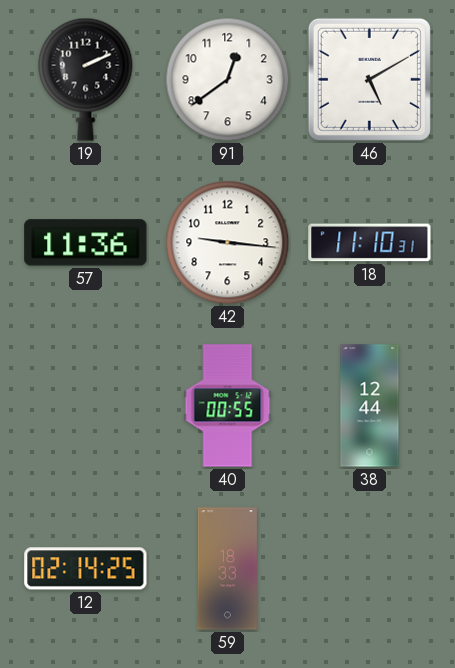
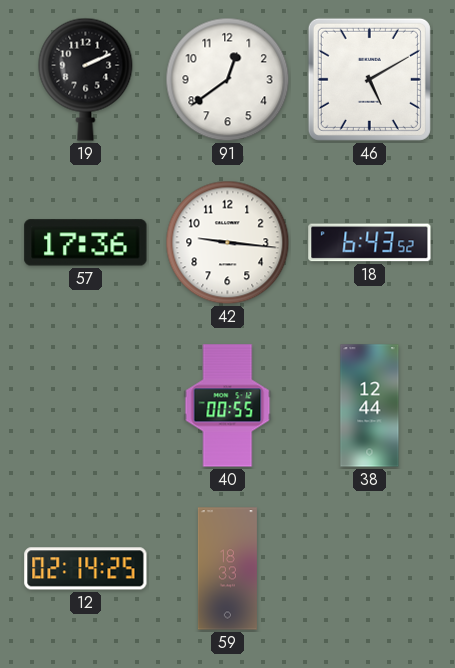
57: 11:36 -> 17:36
18: 11:10 -> 6:43
